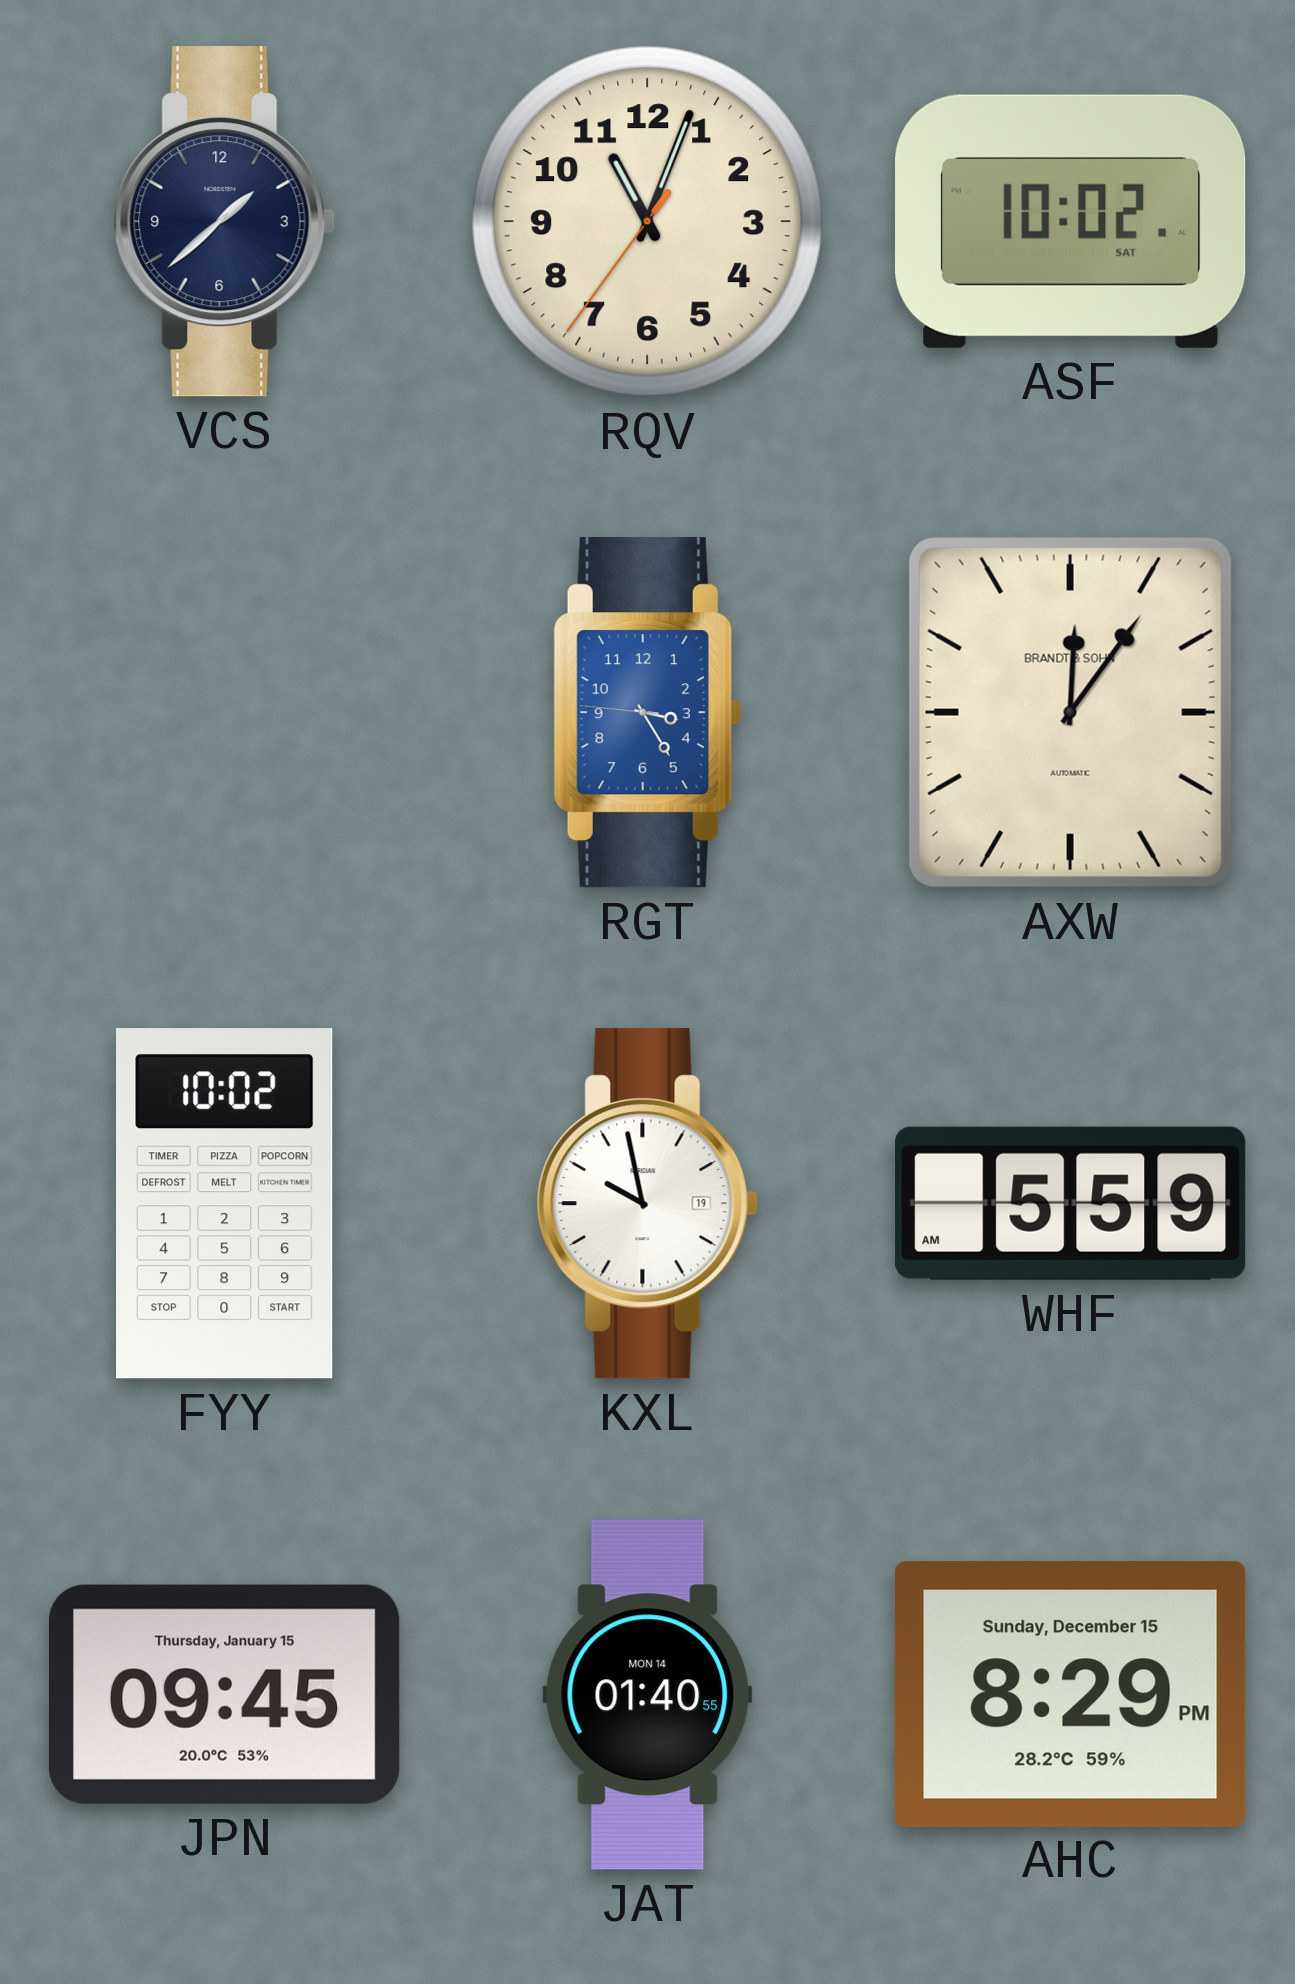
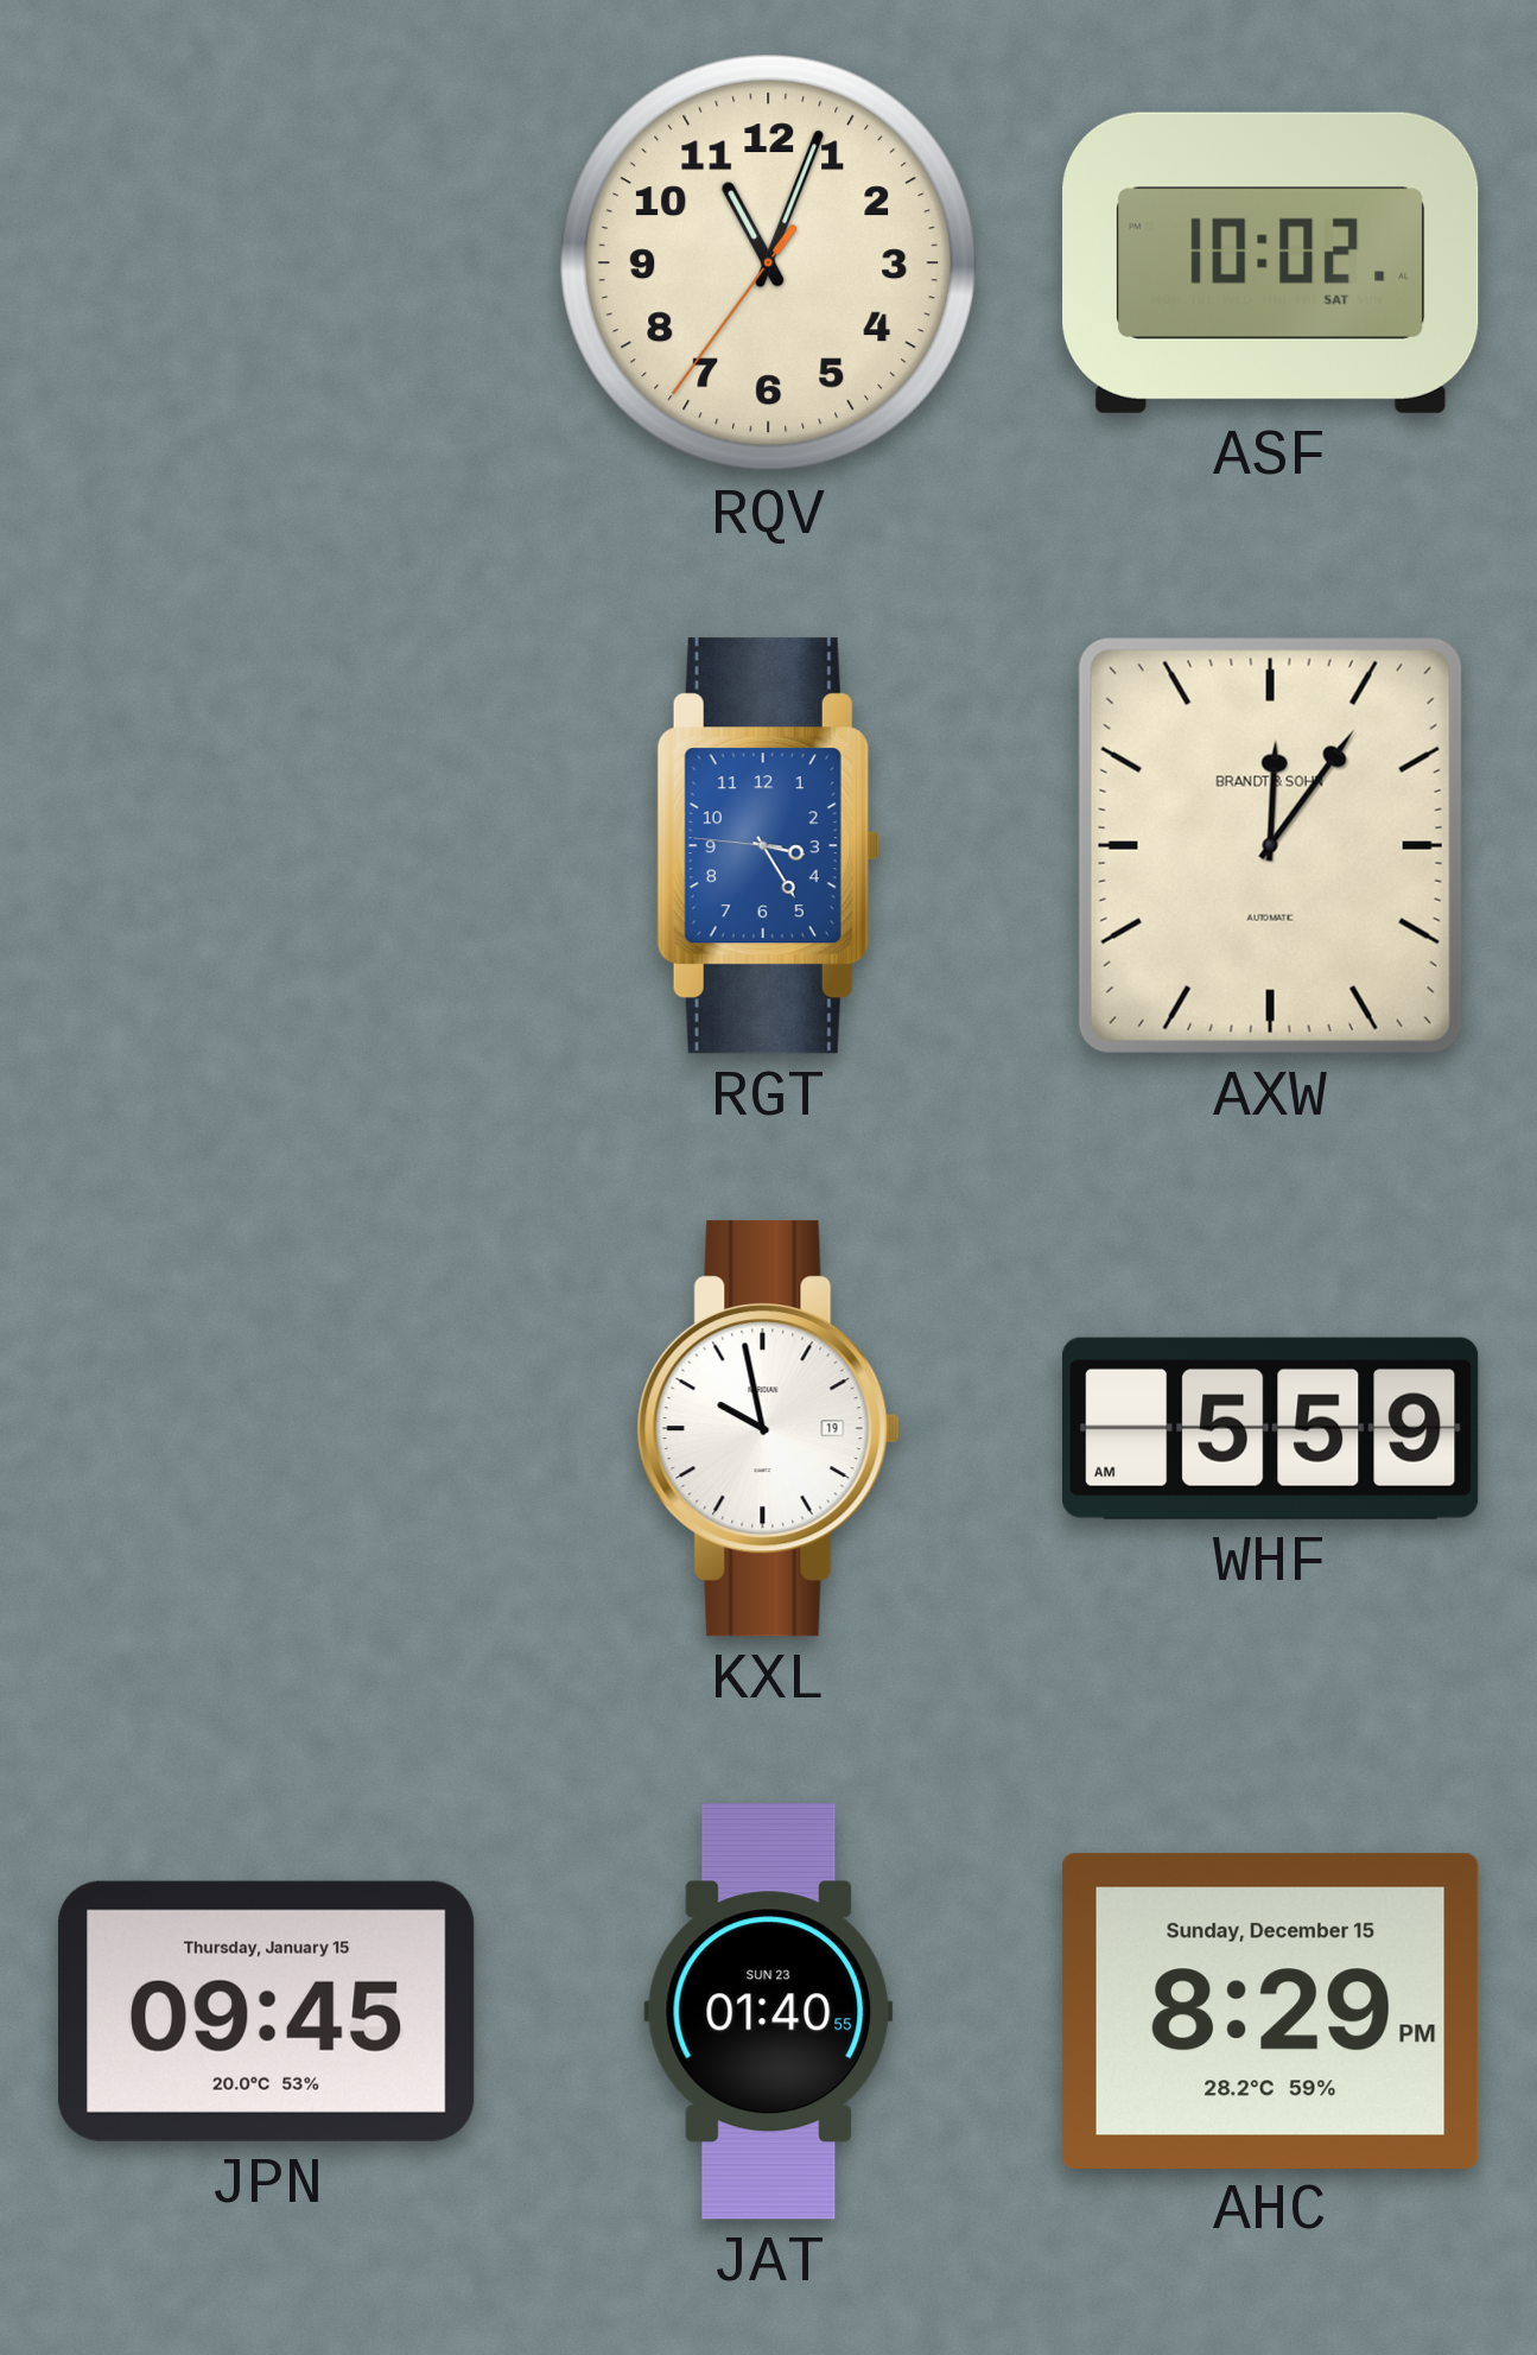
VCS: 1:38 -> none
FYY: 10:02 -> none
JAT date: MON 14 -> SUN 23
